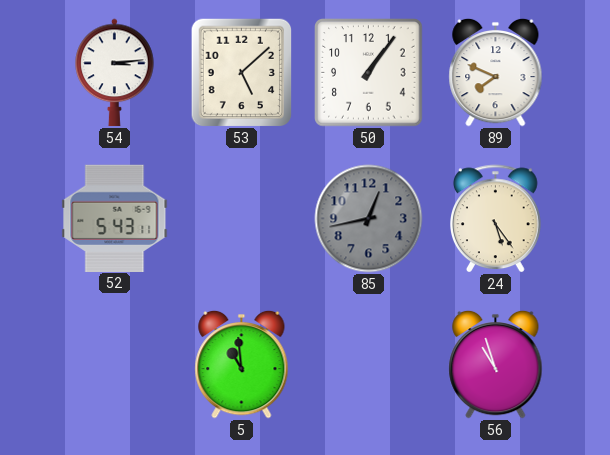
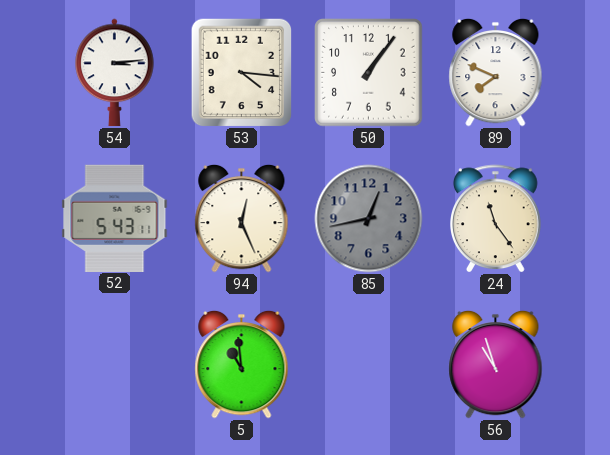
53: 5:08 -> 4:16
94: none -> 12:26
24: 5:24 -> 11:24
